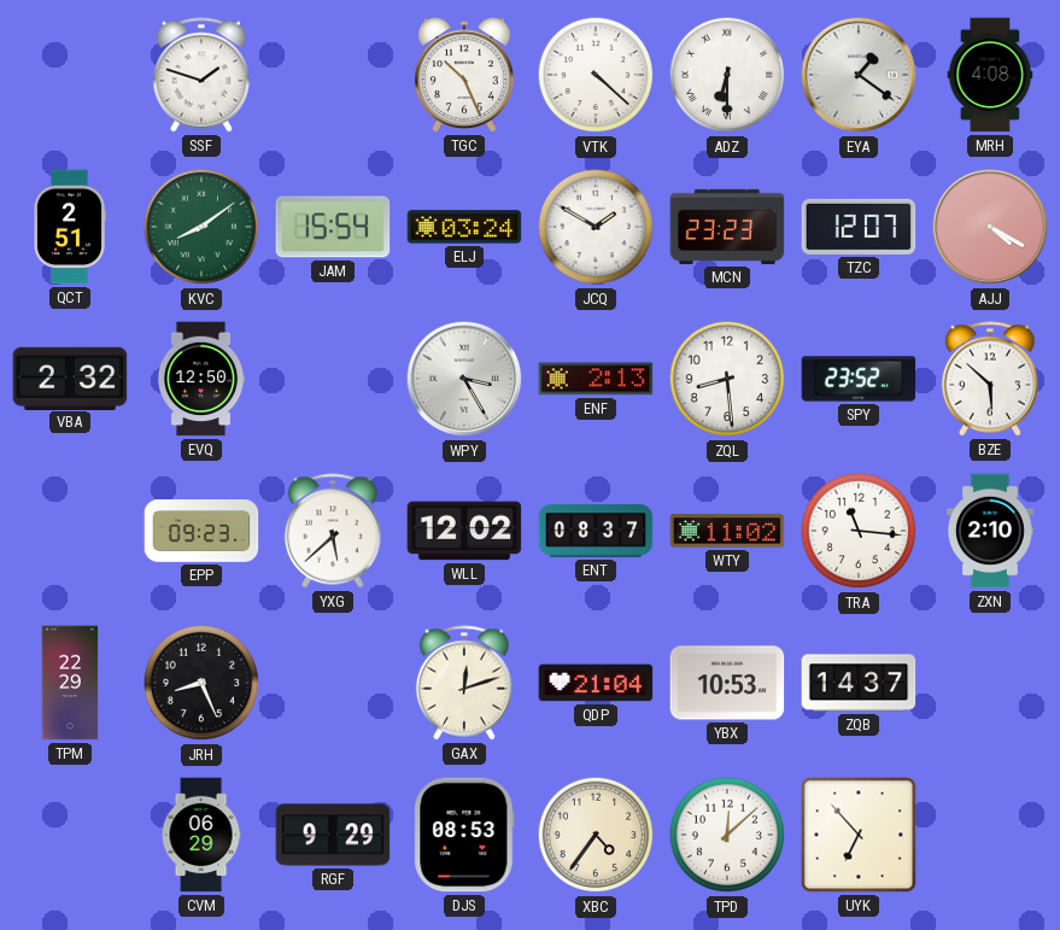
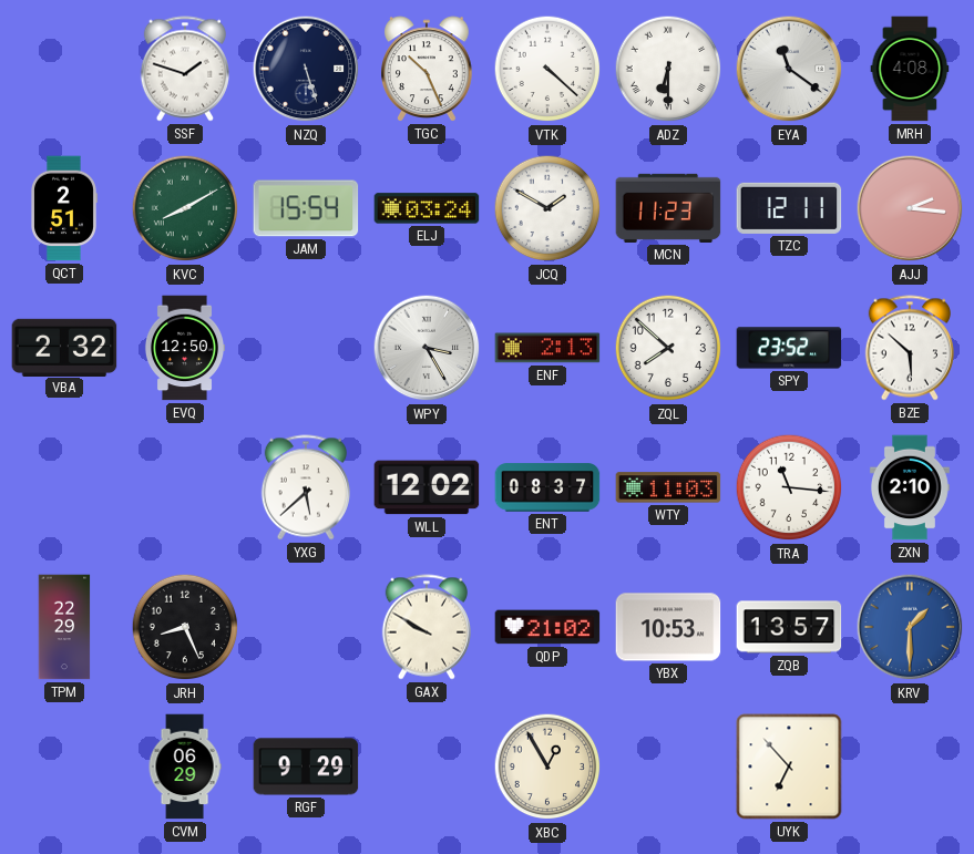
NZQ: none -> 5:27
EYA: 1:21 -> 11:21
KVC: 8:09 -> 8:10
MCN: 23:23 -> 11:23
TZC: 12:07 -> 12:11
AJJ: 4:20 -> 2:16
ZQL: 8:29 -> 7:52
EPP: 09:23 -> none
WTY: 11:02 -> 11:03
GAX: 12:12 -> 9:50
QDP: 21:04 -> 21:02
ZQB: 14:37 -> 13:57
KRV: none -> 1:30
DJS: 08:53 -> none
XBC: 4:36 -> 12:55
TPD: 12:08 -> none
